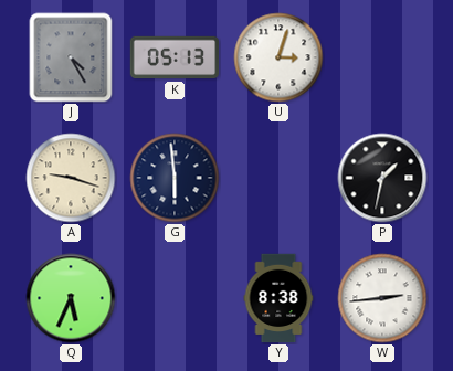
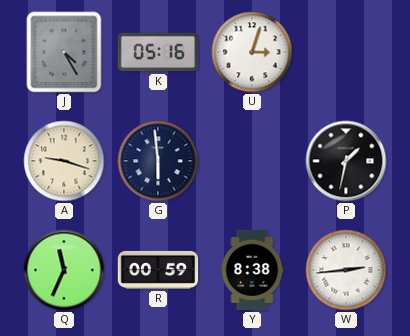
K: 05:13 -> 05:16
Q: 5:34 -> 11:34
R: none -> 00:59
